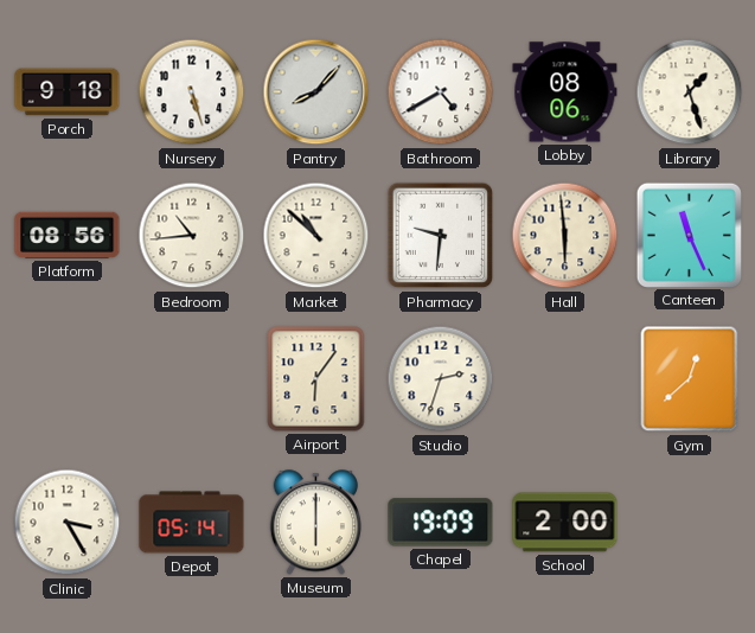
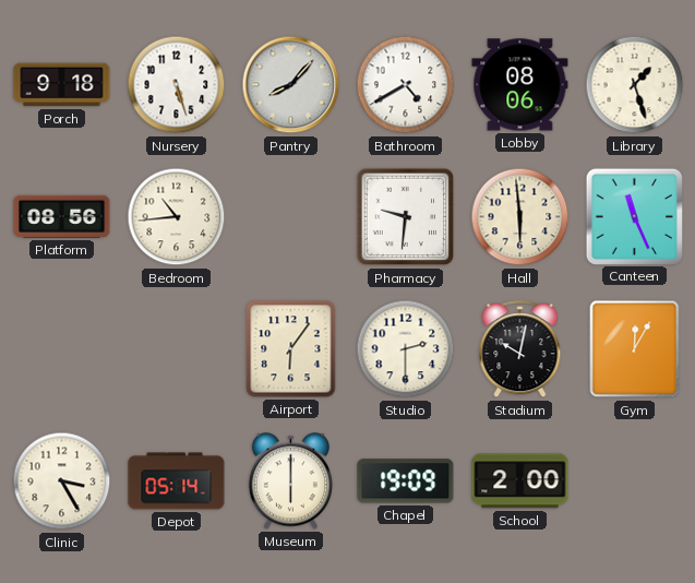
Market: 10:52 -> none
Studio: 2:33 -> 2:30
Stadium: none -> 10:02
Gym: 12:38 -> 12:05
